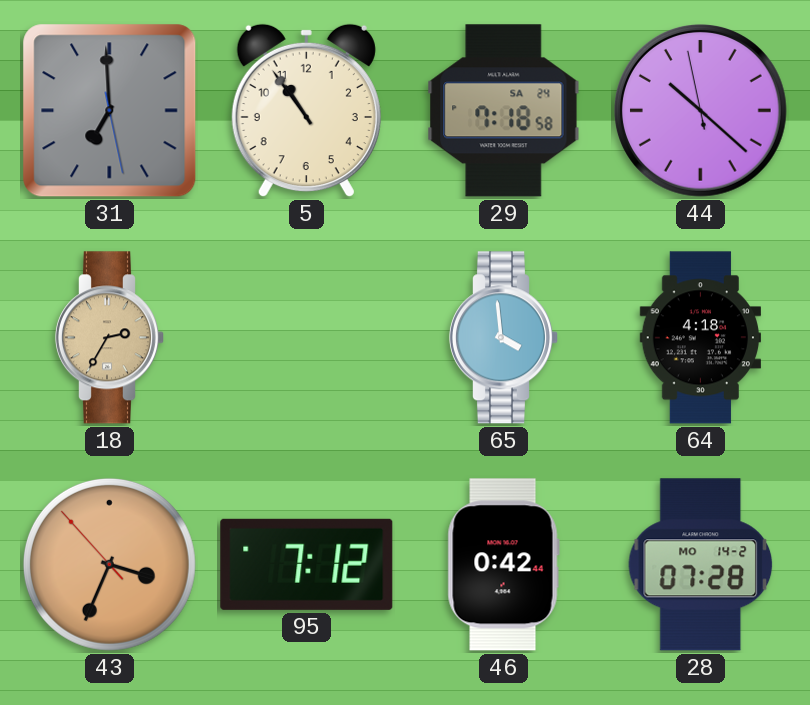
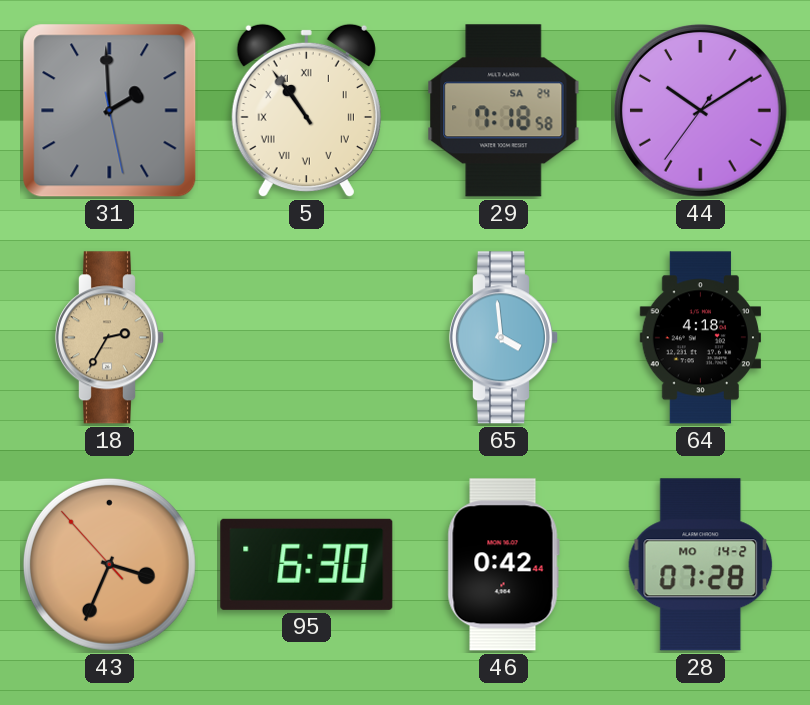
31: 6:59 -> 1:59
5 numerals: Arabic -> Roman
44: 10:21 -> 10:09
95: 7:12 -> 6:30
